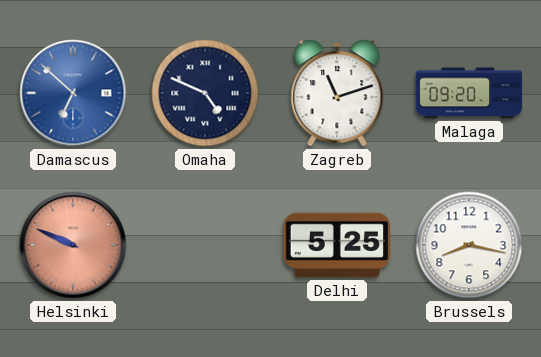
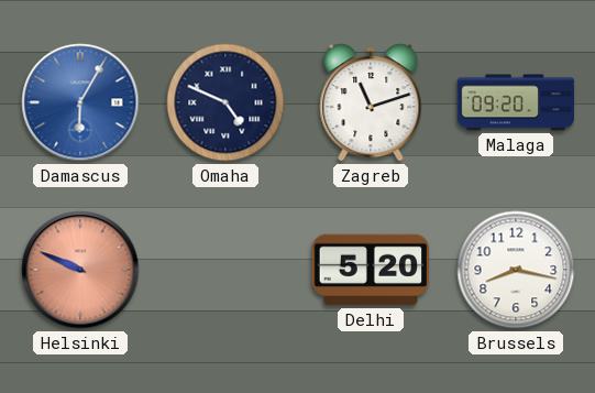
Damascus: 6:52 -> 6:05
Delhi: 5:25 -> 5:20
